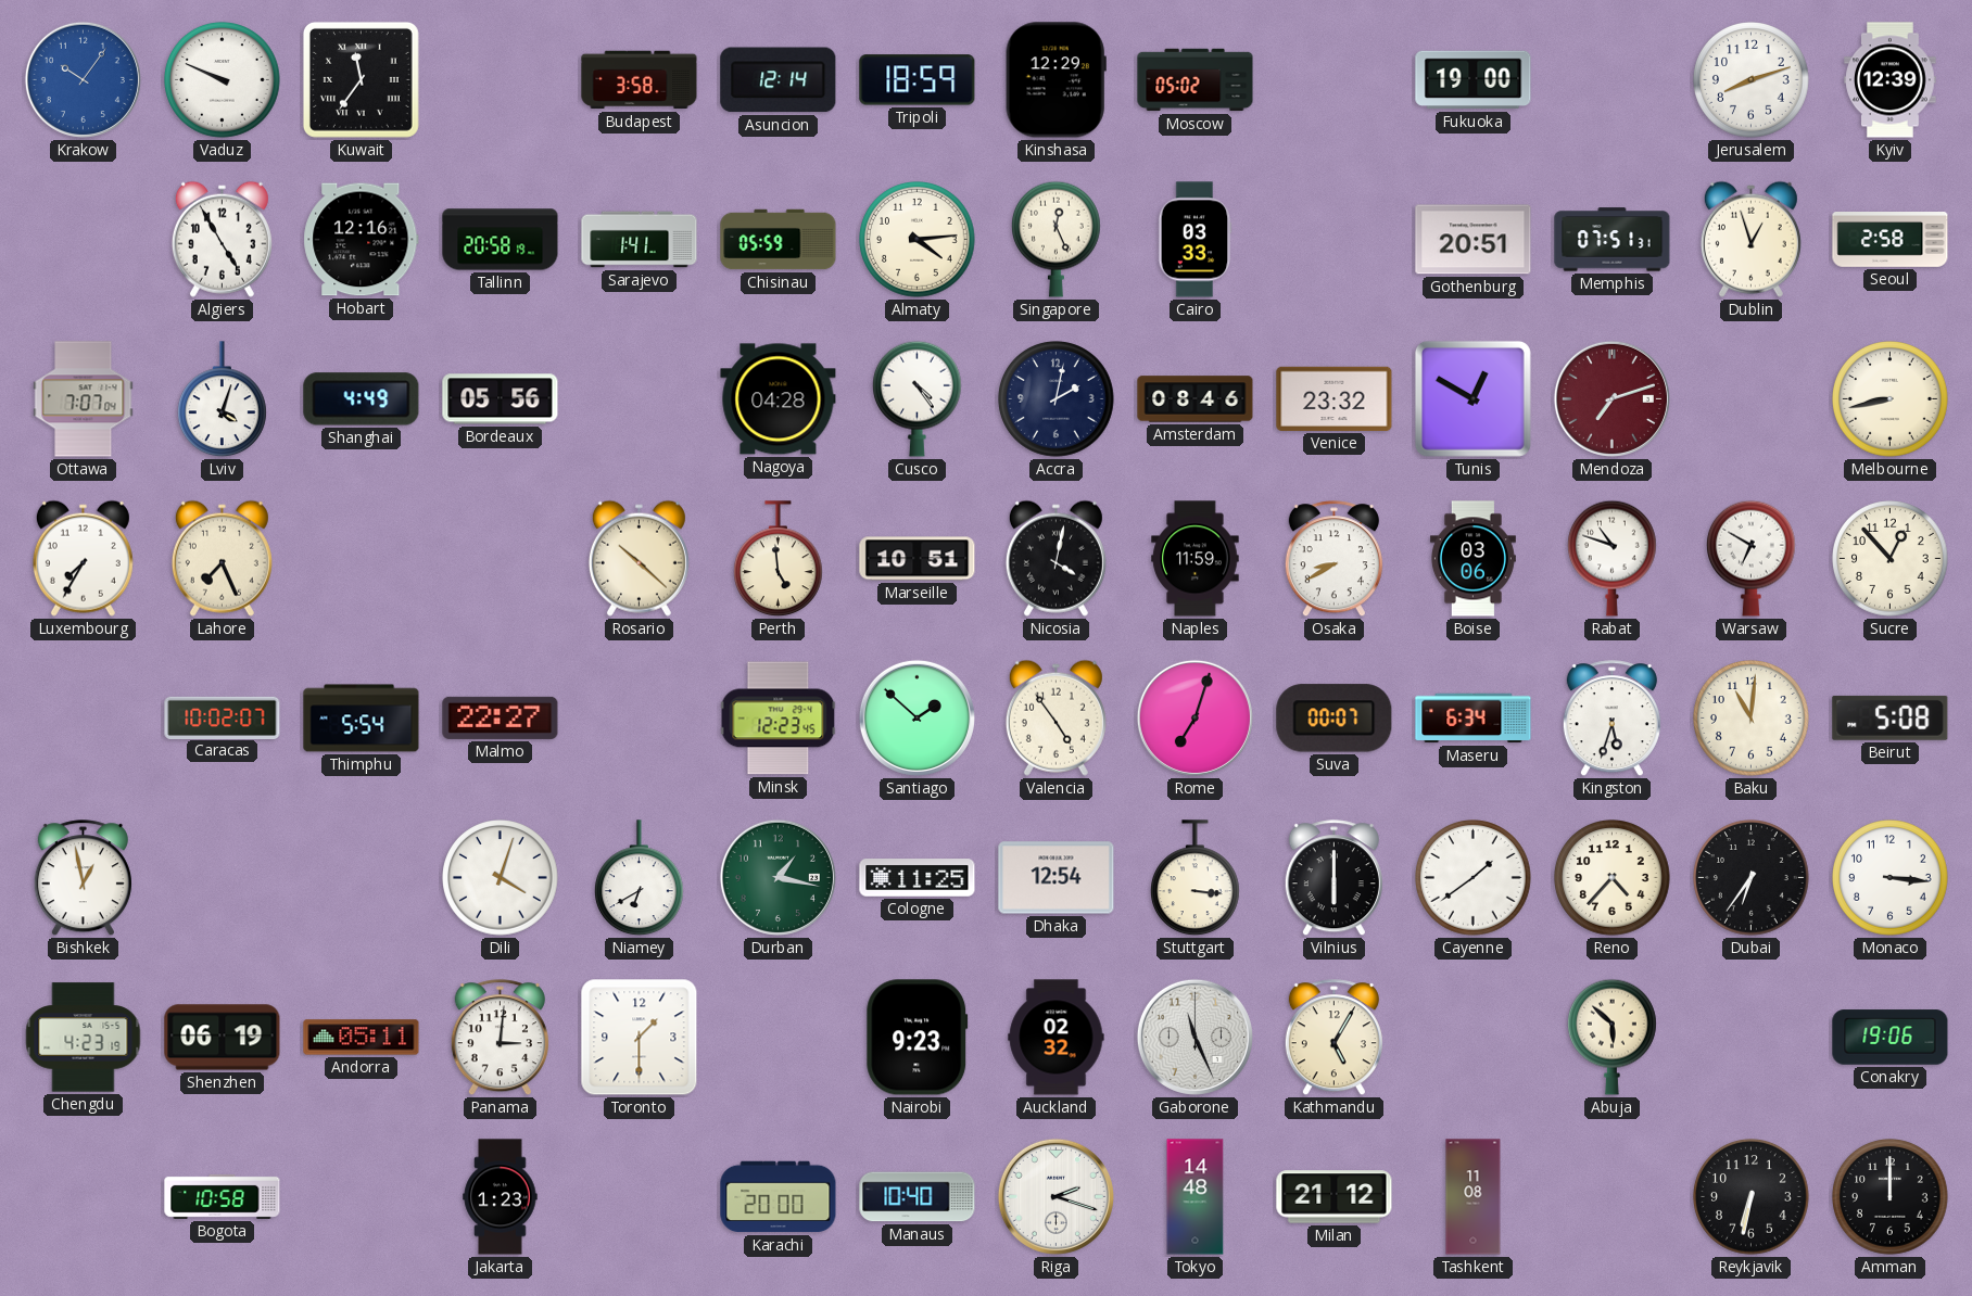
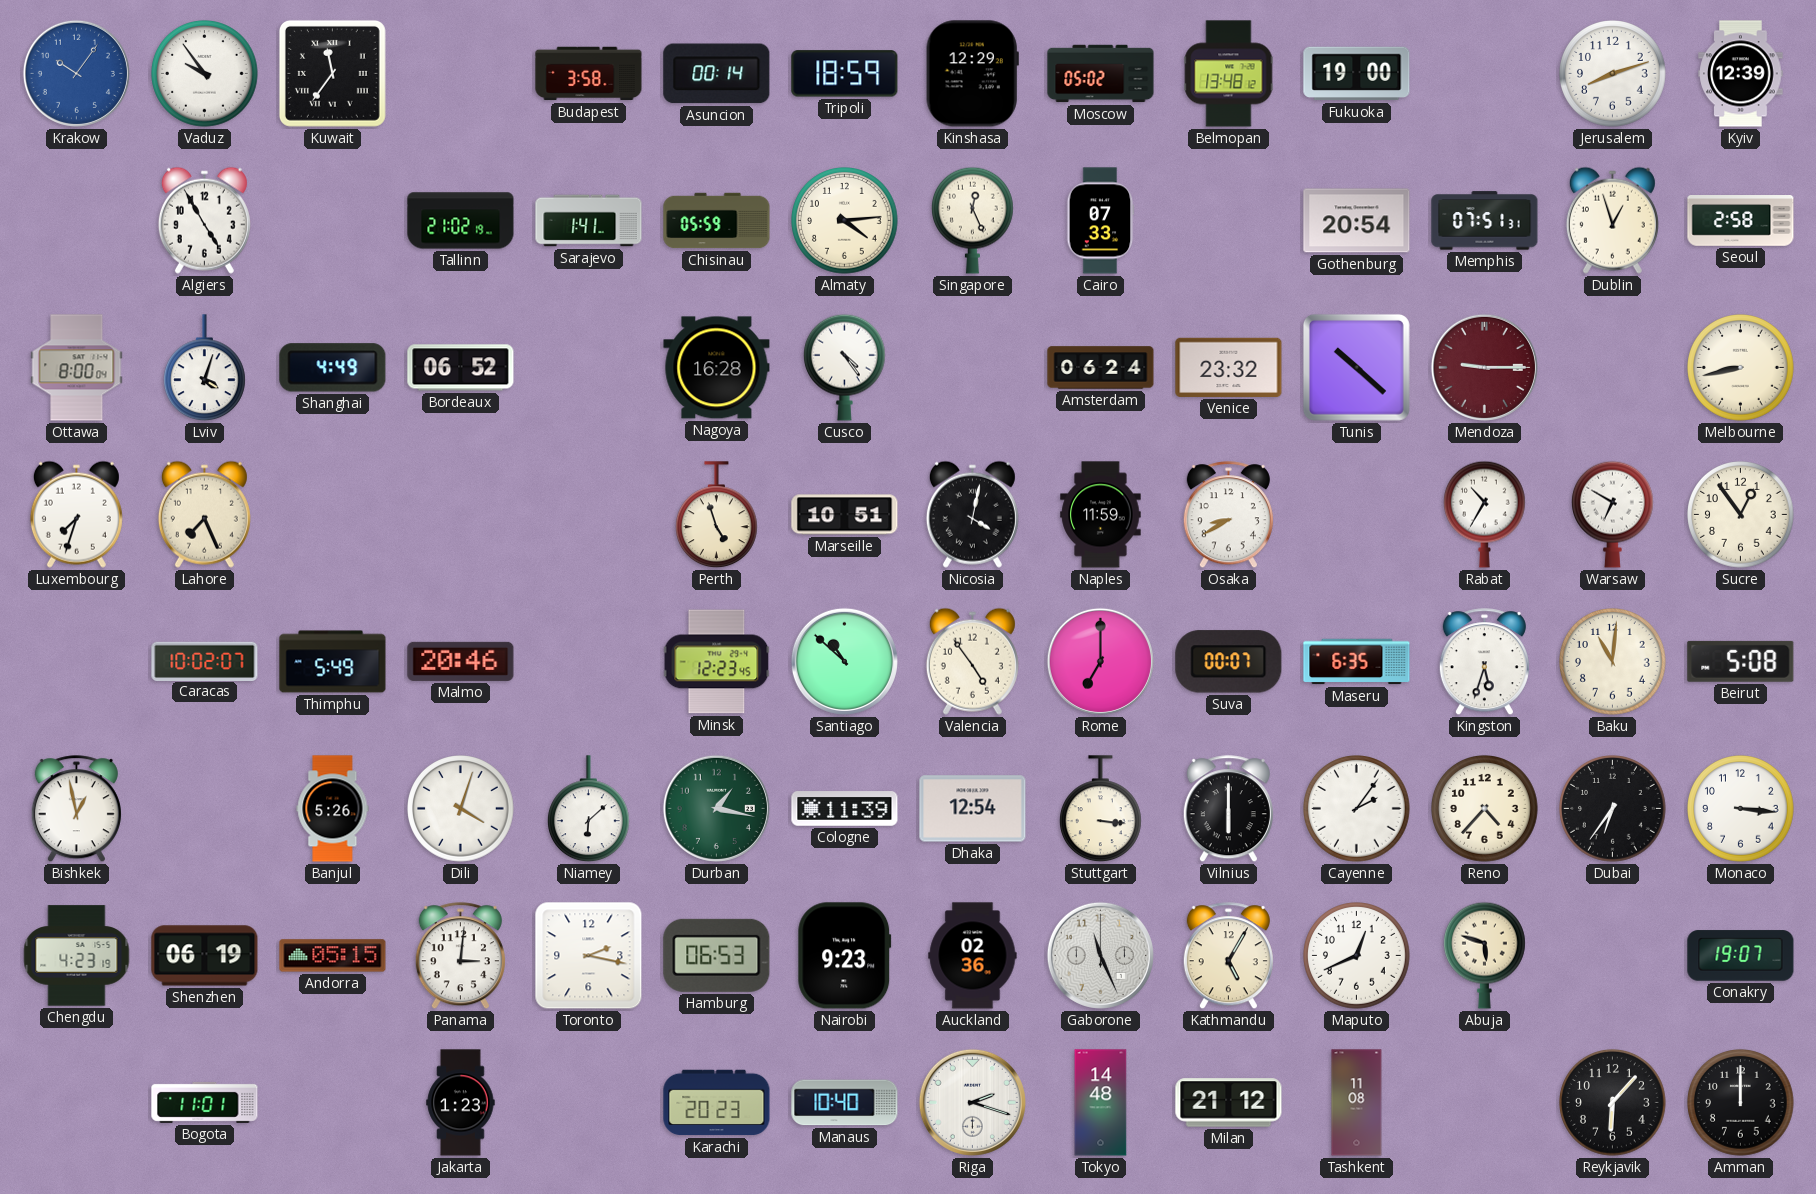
Vaduz: 9:49 -> 9:54
Asuncion: 12:14 -> 00:14
Belmopan: none -> 13:48
Hobart: 12:16 -> none
Tallinn: 20:58 -> 21:02
Cairo: 03:33 -> 07:33
Gothenburg: 20:51 -> 20:54
Ottawa: 7:07 -> 8:00
Bordeaux: 05:56 -> 06:52
Nagoya: 04:28 -> 16:28
Accra: 2:02 -> none
Amsterdam: 08:46 -> 06:24
Tunis: 12:50 -> 10:22
Mendoza: 7:12 -> 9:15
Luxembourg: 7:35 -> 7:33
Rosario: 10:22 -> none
Perth: 4:59 -> 4:57
Boise: 03:06 -> none
Rabat: 10:48 -> 10:35
Sucre: 12:53 -> 12:54
Thimphu: 5:54 -> 5:49
Malmo: 22:27 -> 20:46
Santiago: 1:52 -> 10:52
Rome: 7:03 -> 7:00
Maseru: 6:34 -> 6:35
Banjul: none -> 5:26
Niamey: 6:40 -> 6:08
Cologne: 11:25 -> 11:39
Cayenne: 1:39 -> 2:06
Andorra: 05:11 -> 05:15
Toronto: 1:30 -> 2:17
Hamburg: none -> 06:53
Auckland: 02:32 -> 02:36
Maputo: none -> 12:41
Abuja: 5:52 -> 5:48
Conakry: 19:06 -> 19:07
Bogota: 10:58 -> 11:01
Karachi: 20:00 -> 20:23
Reykjavik: 6:32 -> 6:07
